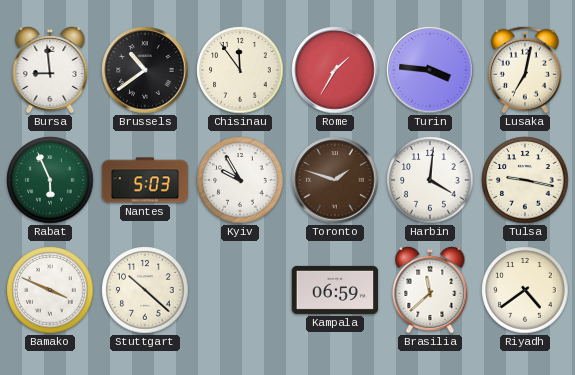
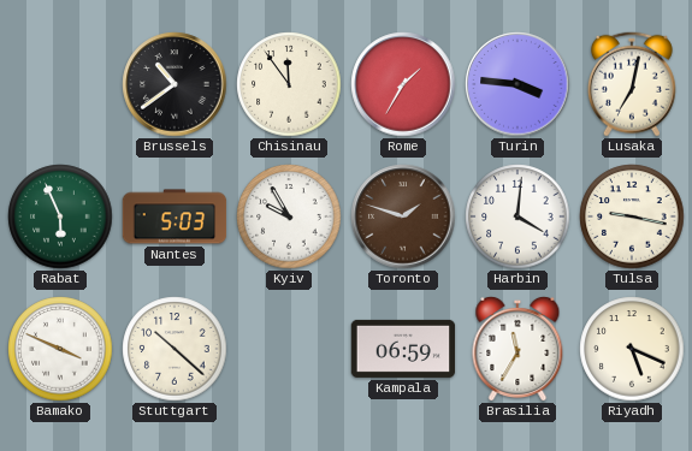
Bursa: 8:59 -> none
Brasilia: 11:38 -> 11:35
Riyadh: 4:39 -> 5:19
